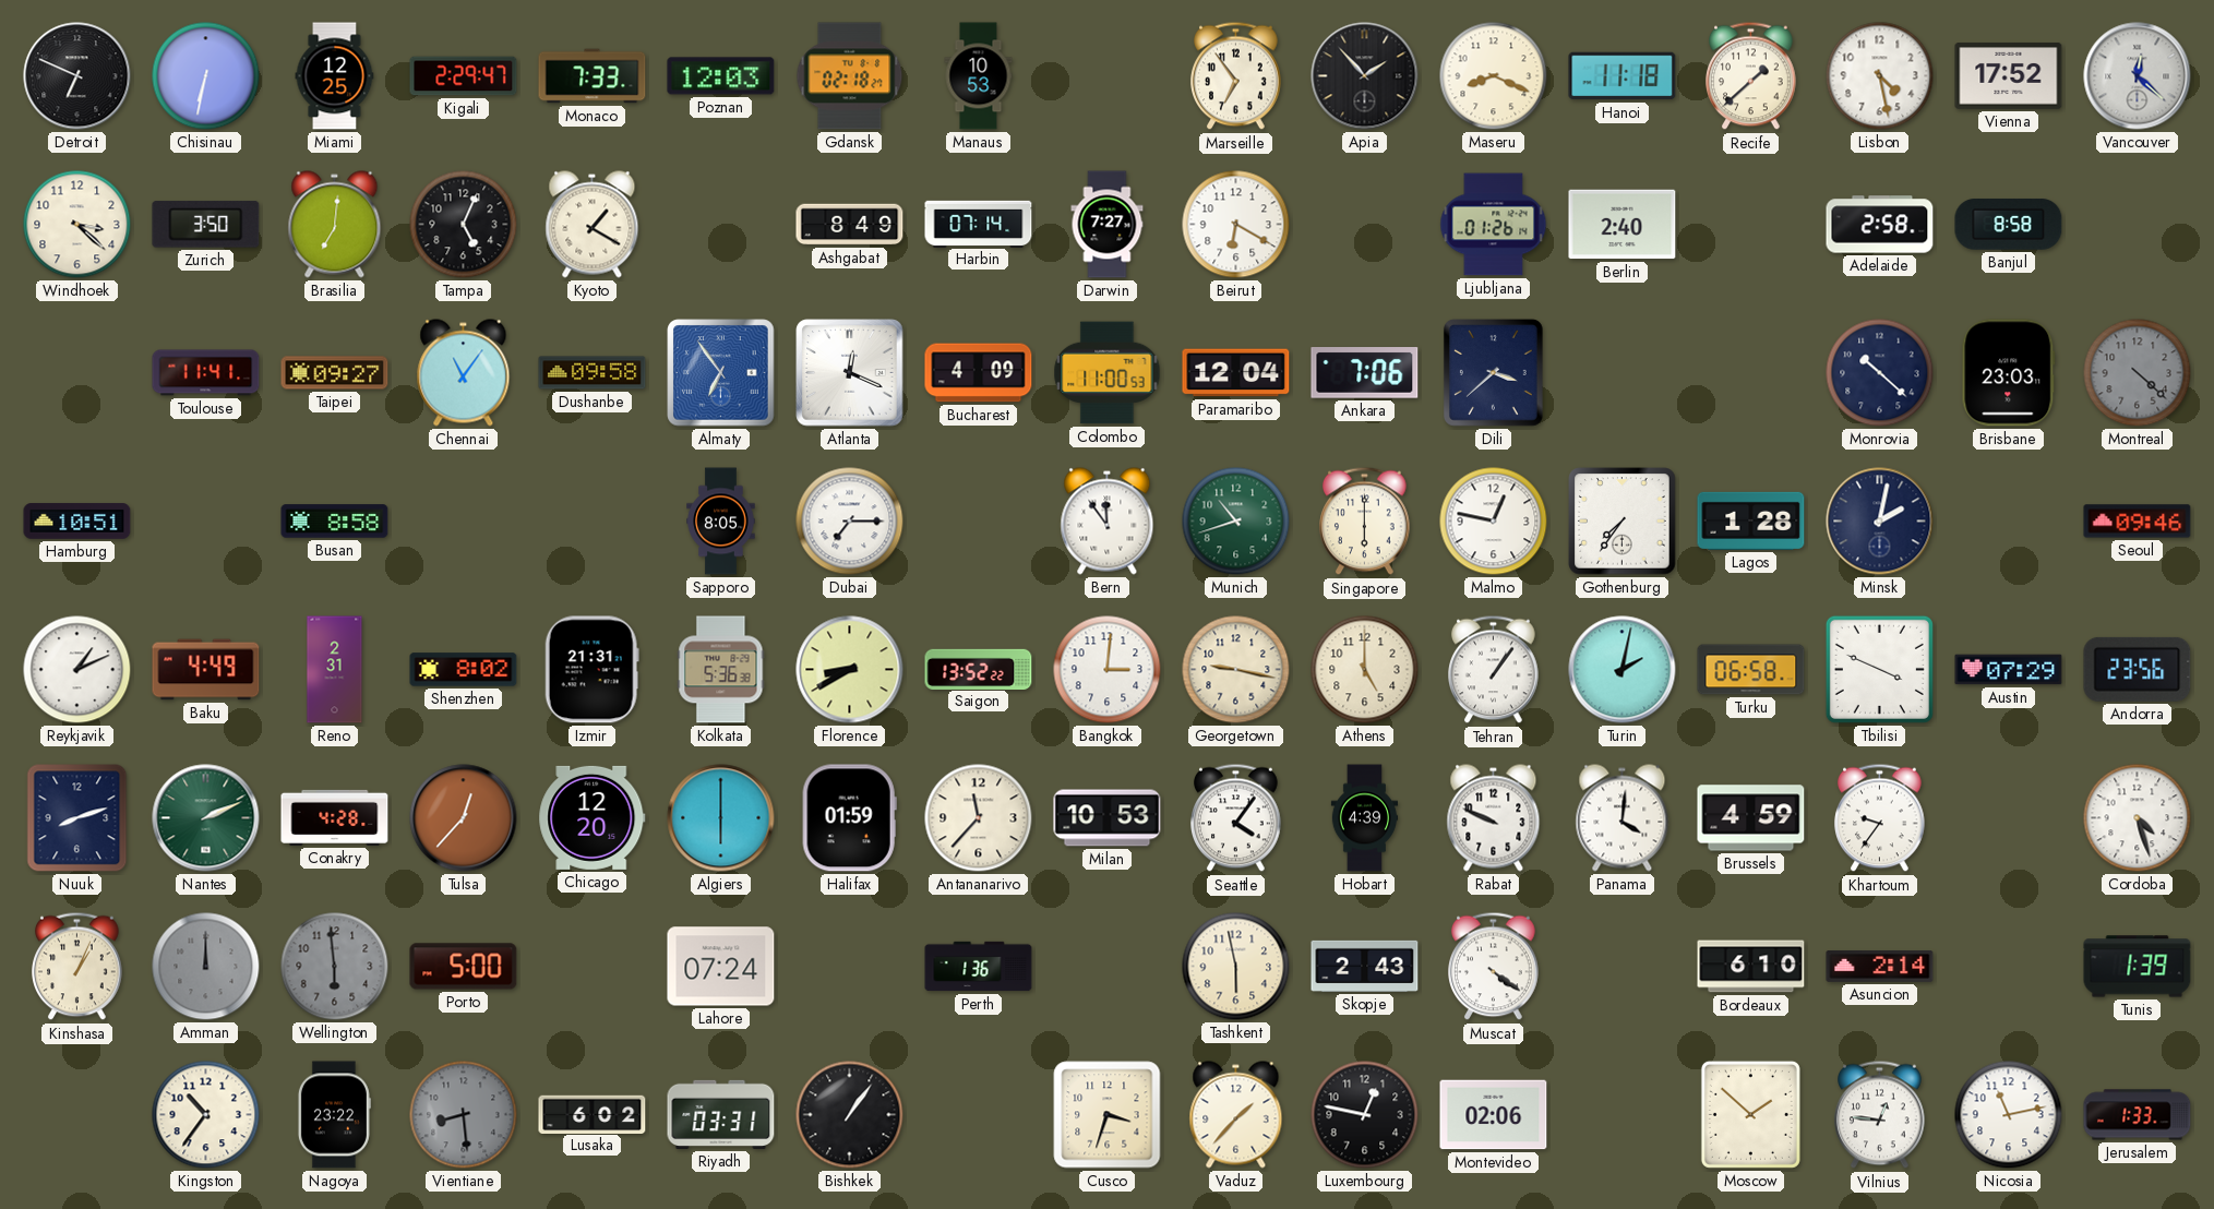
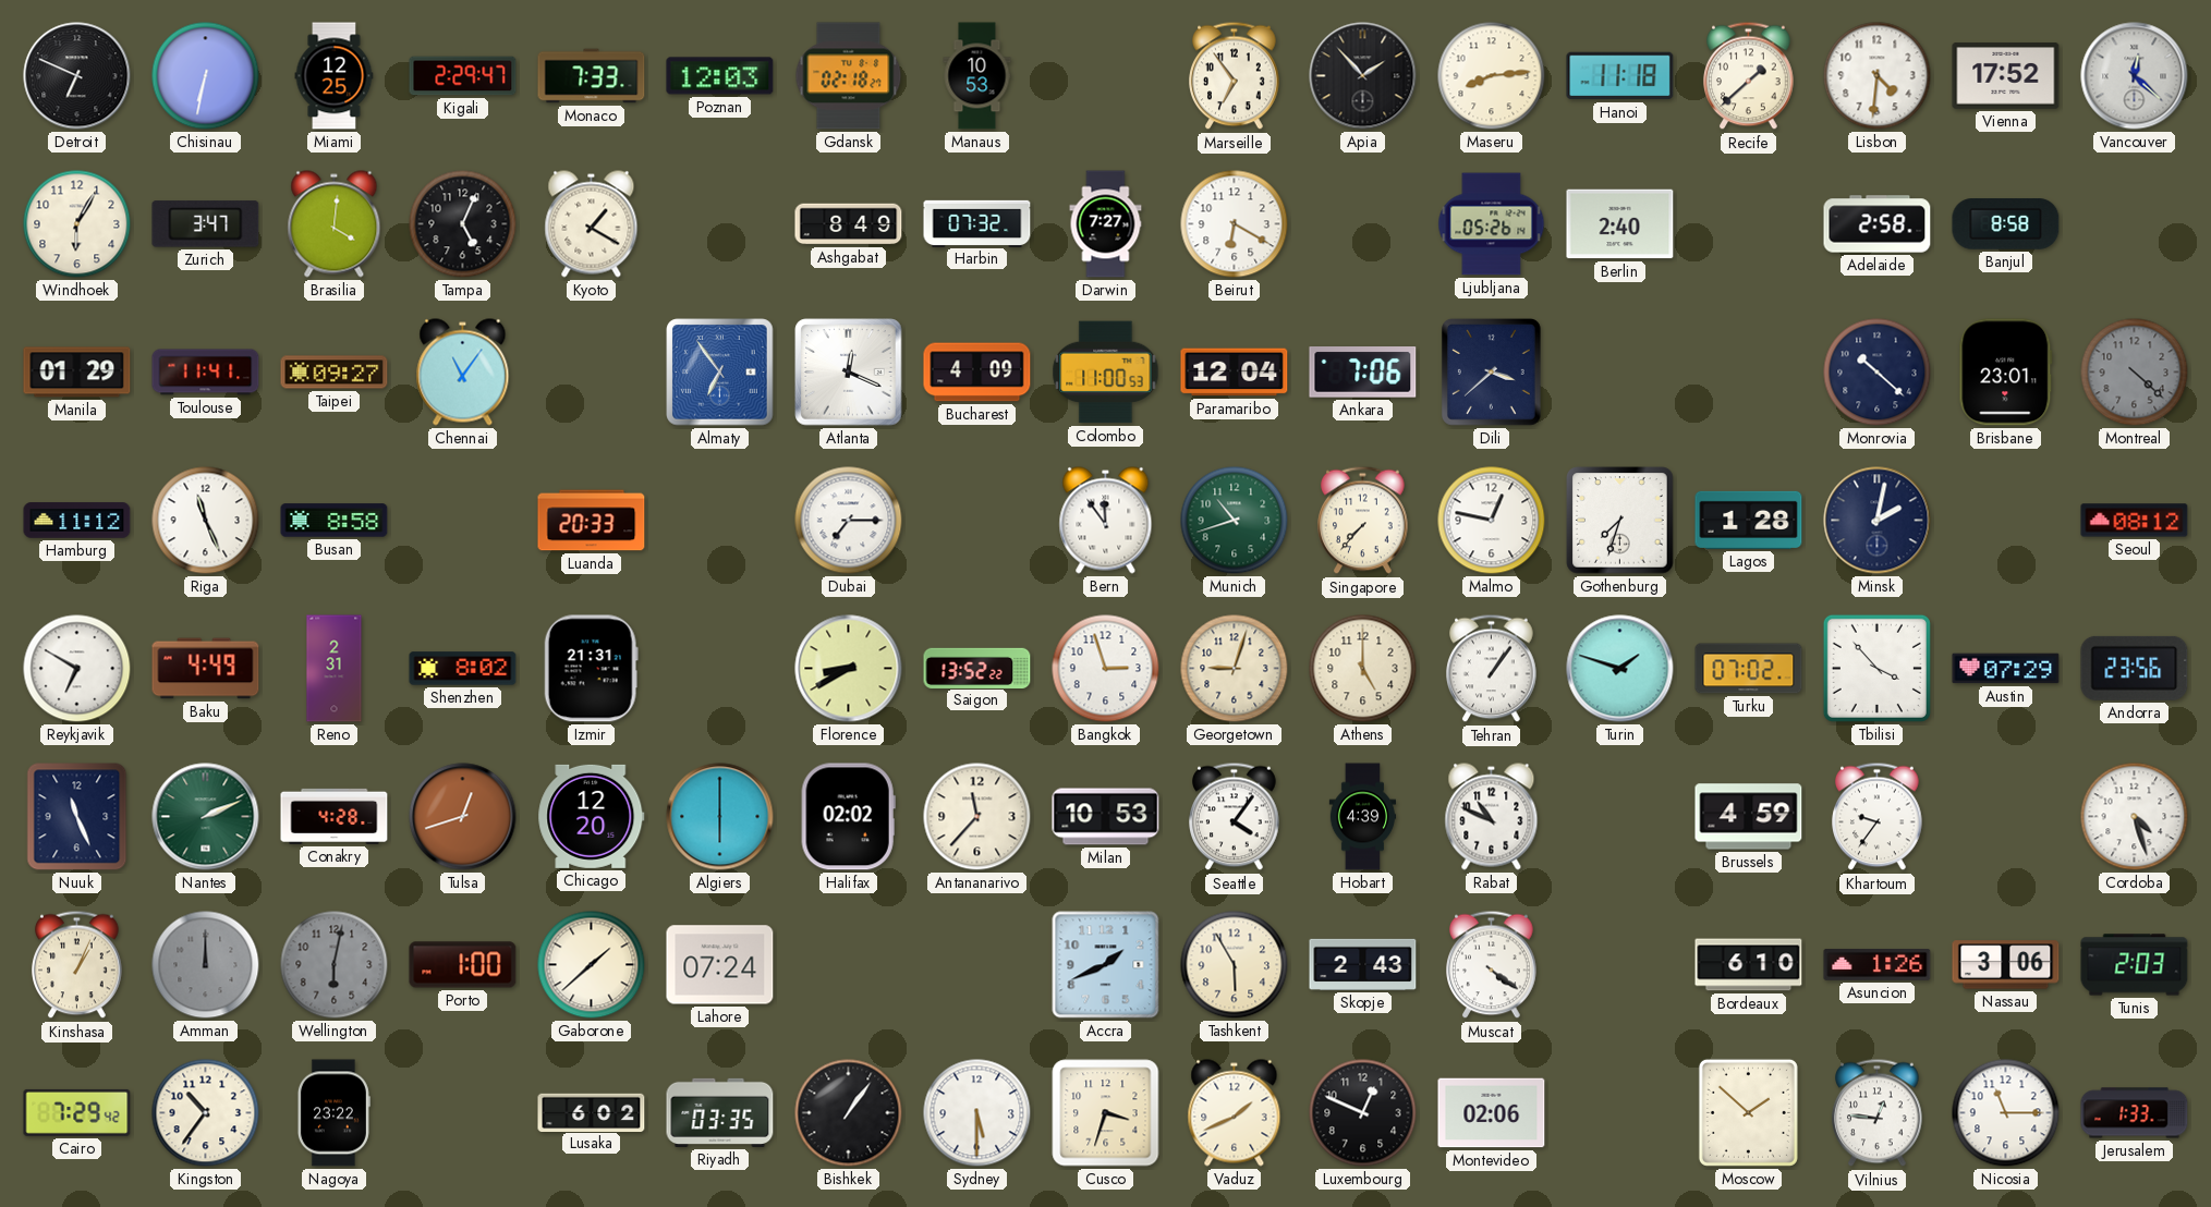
Maseru: 8:19 -> 8:14
Lisbon: 4:28 -> 4:31
Windhoek: 3:22 -> 6:05
Zurich: 3:50 -> 3:47
Brasilia: 7:01 -> 4:01
Harbin: 07:14 -> 07:32
Ljubljana: 01:26 -> 05:26
Manila: none -> 01:29
Dushanbe: 09:58 -> none
Brisbane: 23:03 -> 23:01
Hamburg: 10:51 -> 11:12
Riga: none -> 11:26
Luanda: none -> 20:33
Sapporo: 8:05 -> none
Singapore: 6:00 -> 7:37
Gothenburg: 7:36 -> 7:33
Seoul: 09:46 -> 08:12
Reykjavik: 1:11 -> 6:50
Kolkata: 5:36 -> none
Bangkok: 3:01 -> 2:57
Georgetown: 9:17 -> 9:03
Turin: 2:02 -> 1:48
Turku: 06:58 -> 07:02
Tbilisi: 3:49 -> 3:53
Nuuk: 8:12 -> 11:26
Tulsa: 12:37 -> 12:42
Halifax: 01:59 -> 02:02
Rabat: 9:49 -> 10:49
Panama: 4:01 -> none
Wellington: 5:59 -> 6:02
Porto: 5:00 -> 1:00
Gaborone: none -> 1:38
Perth: 1:36 -> none
Accra: none -> 1:41
Tashkent: 5:58 -> 5:55
Asuncion: 2:14 -> 1:26
Nassau: none -> 3:06
Tunis: 1:39 -> 2:03
Cairo: none -> 7:29
Vientiane: 8:29 -> none
Riyadh: 03:31 -> 03:35
Sydney: none -> 5:30
Vaduz: 1:37 -> 1:41
Luxembourg: 12:47 -> 12:49
Nicosia: 11:13 -> 11:15
